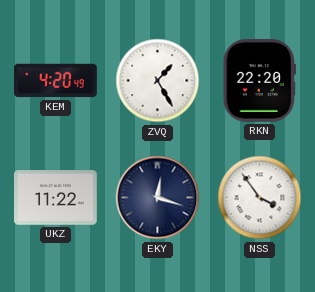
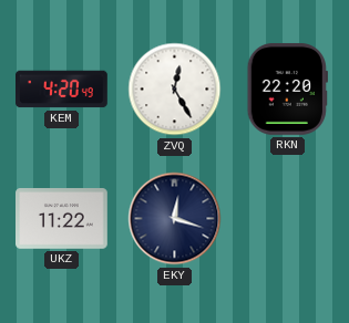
ZVQ: 1:25 -> 12:25
NSS: 3:54 -> none
